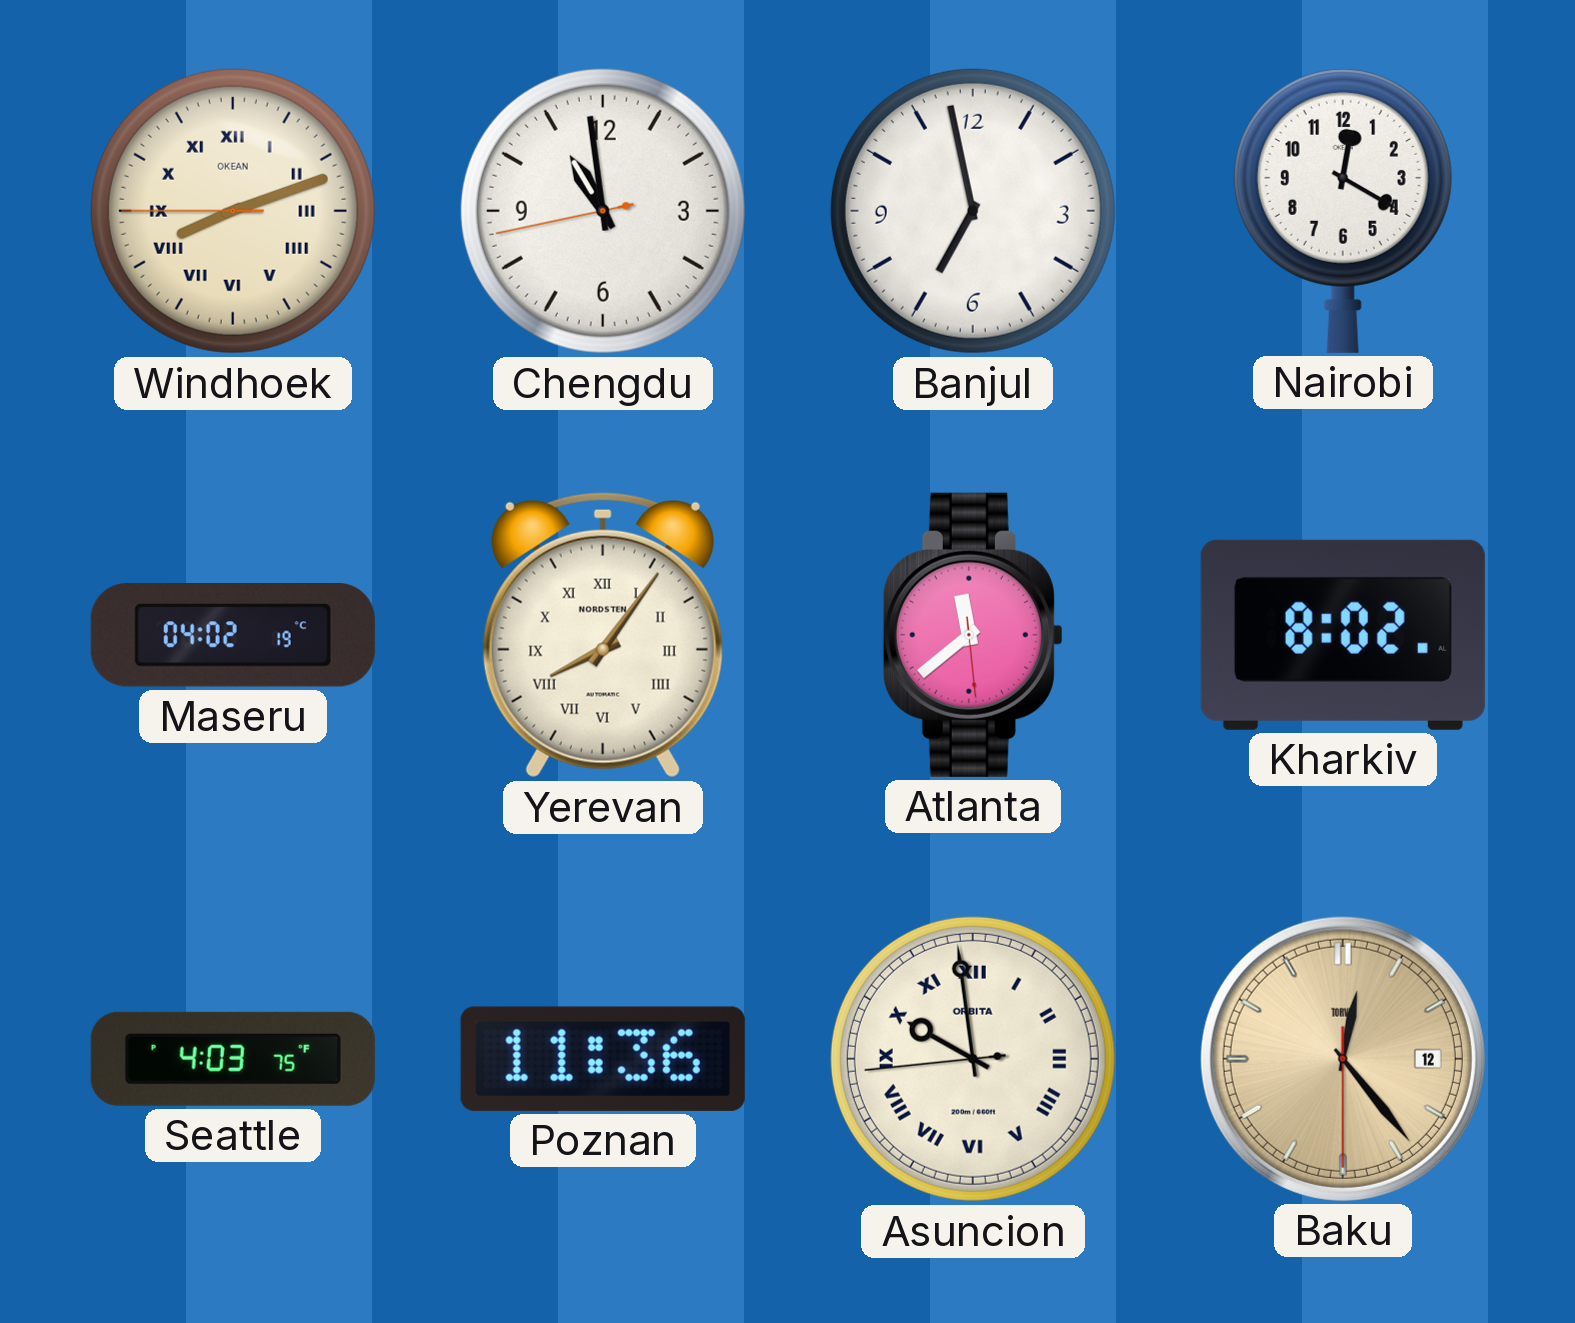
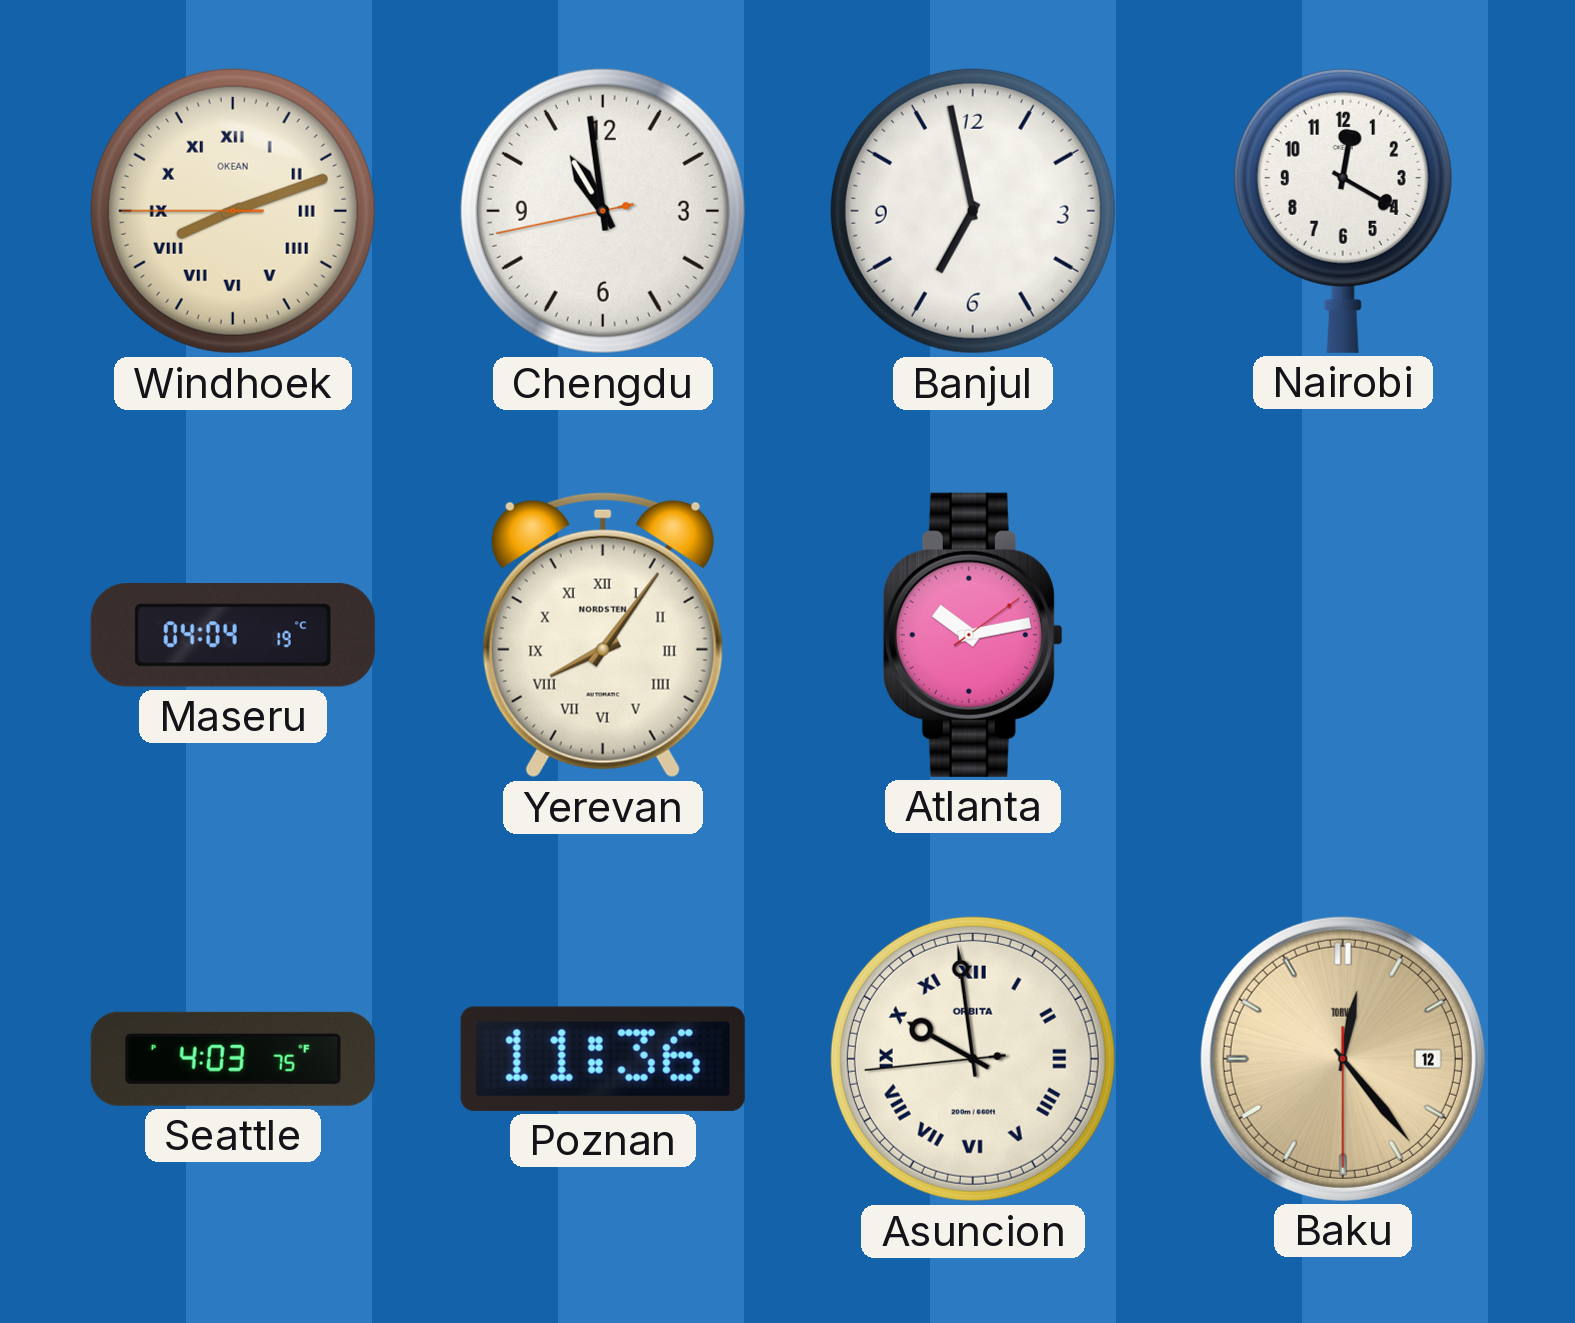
Maseru: 04:02 -> 04:04
Atlanta: 11:38 -> 10:13
Kharkiv: 8:02 -> none
